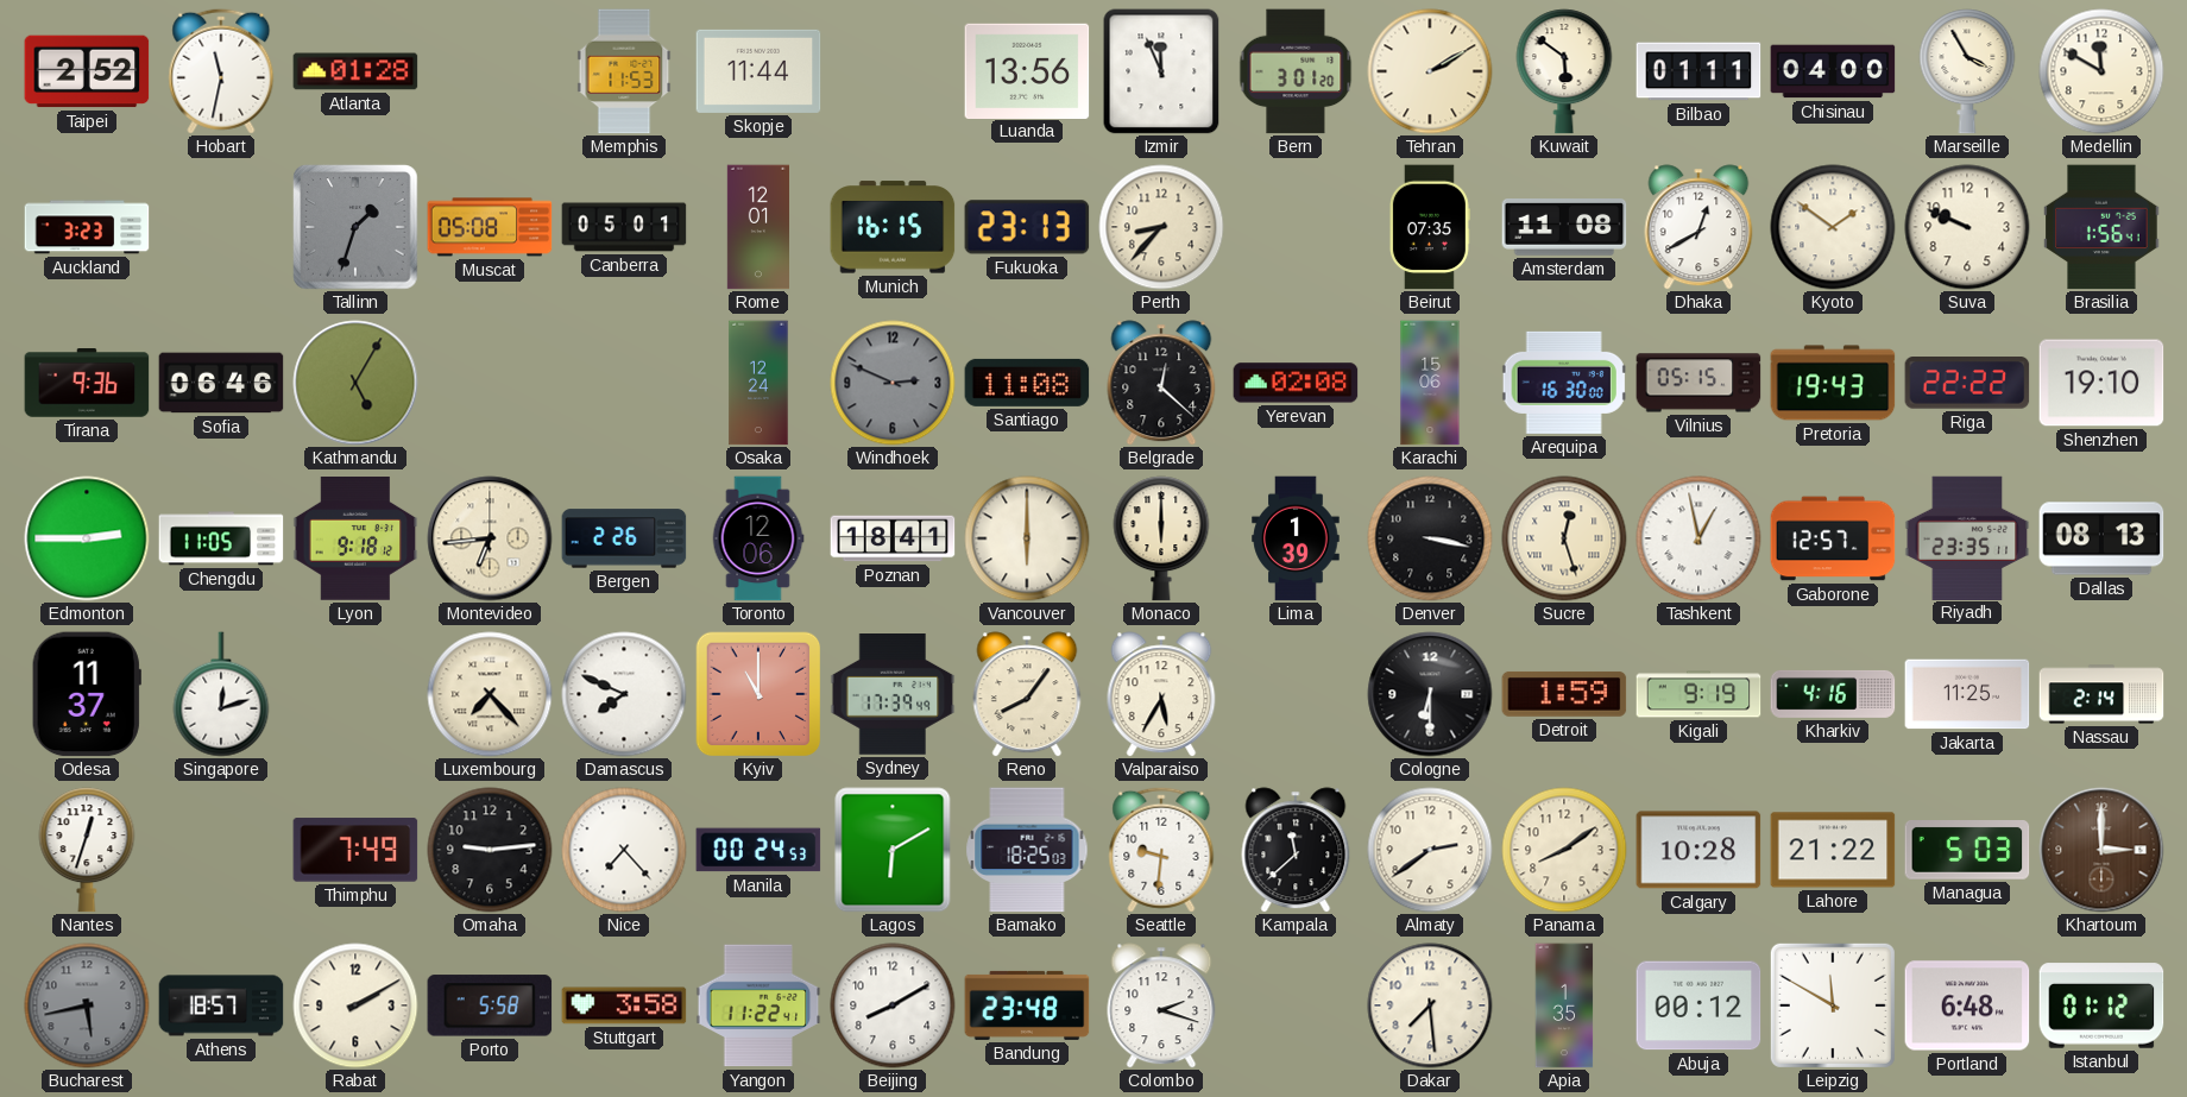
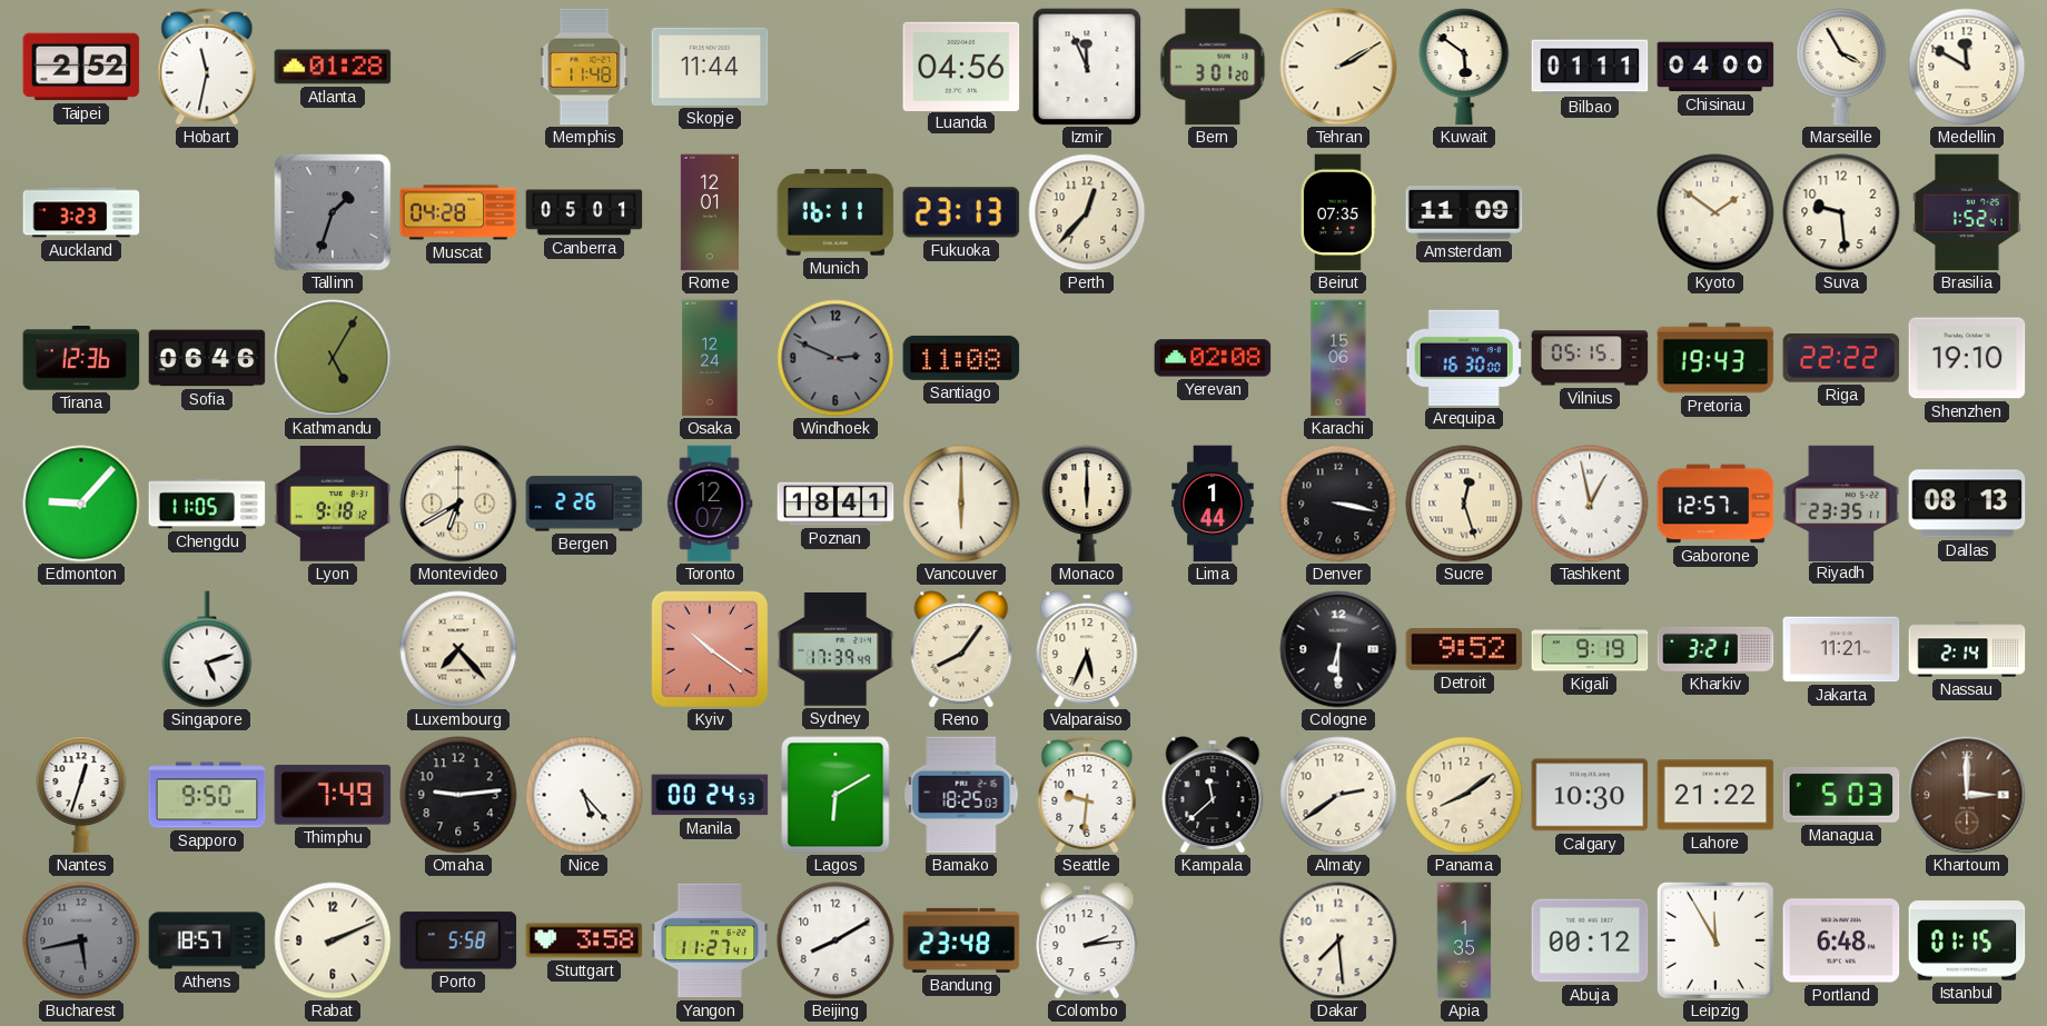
Memphis: 11:53 -> 11:48
Luanda: 13:56 -> 04:56
Muscat: 05:08 -> 04:28
Munich: 16:15 -> 16:11
Perth: 8:37 -> 12:37
Amsterdam: 11:08 -> 11:09
Dhaka: 12:40 -> none
Suva: 9:49 -> 9:29
Brasilia: 1:56 -> 1:52
Tirana: 9:36 -> 12:36
Belgrade: 12:22 -> none
Edmonton: 2:45 -> 9:07
Montevideo: 6:44 -> 6:40
Toronto: 12:06 -> 12:07
Lima: 1:39 -> 1:44
Odesa: 11:37 -> none
Singapore: 12:12 -> 5:12
Damascus: 7:49 -> none
Kyiv: 11:00 -> 10:21
Valparaiso: 5:35 -> 5:34
Detroit: 1:59 -> 9:52
Kharkiv: 4:16 -> 3:21
Jakarta: 11:25 -> 11:21
Sapporo: none -> 9:50
Nice: 7:23 -> 5:23
Calgary: 10:28 -> 10:30
Rabat: 2:10 -> 2:11
Yangon: 11:22 -> 11:27
Colombo: 2:18 -> 2:14
Leipzig: 11:50 -> 11:55
Istanbul: 01:12 -> 01:15
